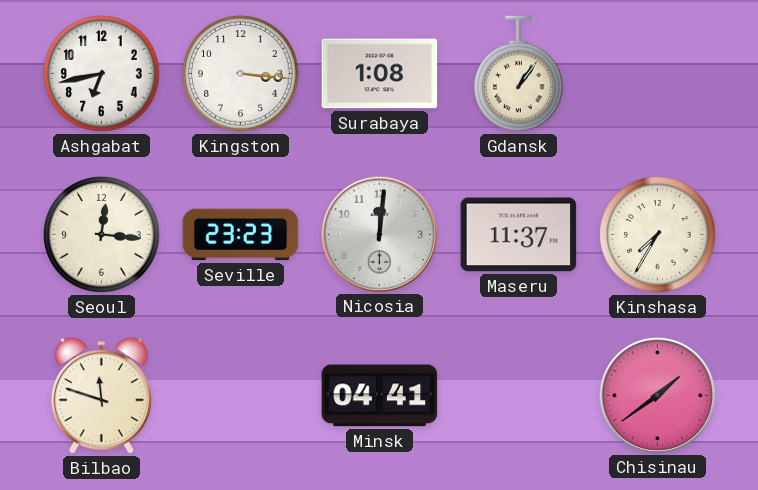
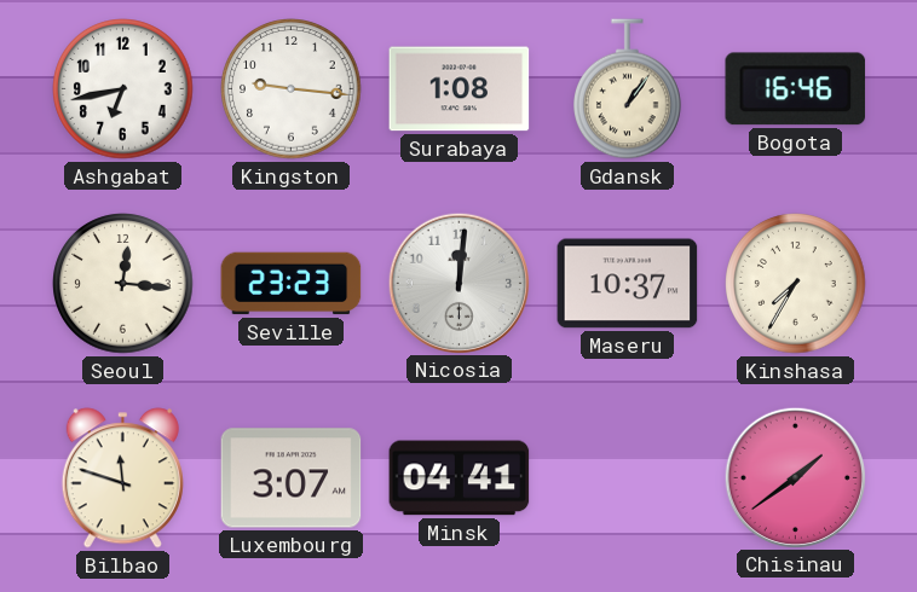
Kingston: 3:16 -> 9:16
Bogota: none -> 16:46
Maseru: 11:37 -> 10:37
Luxembourg: none -> 3:07
